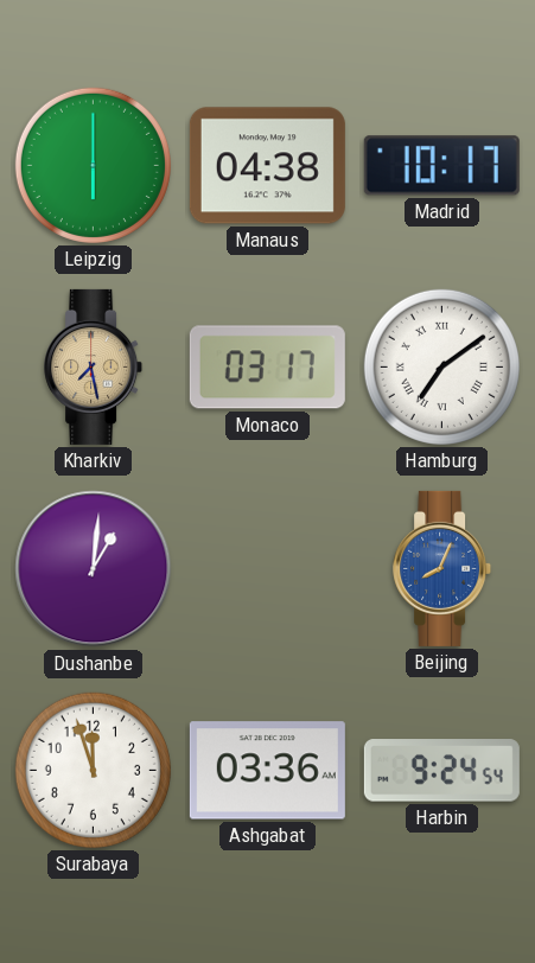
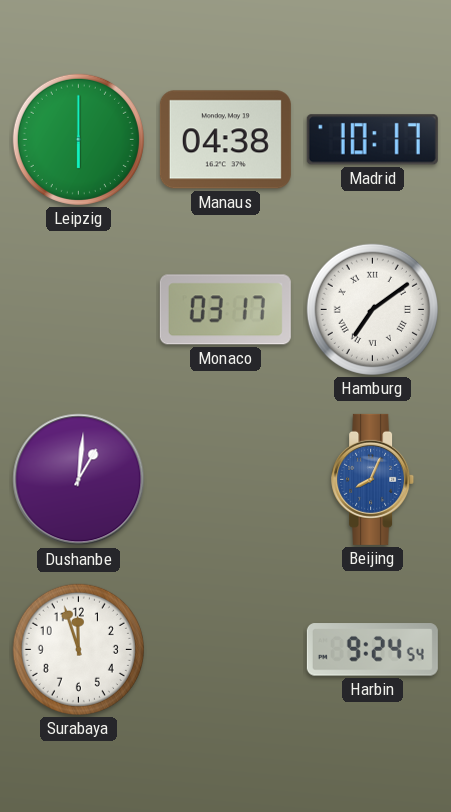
Kharkiv: 7:28 -> none
Ashgabat: 03:36 -> none
